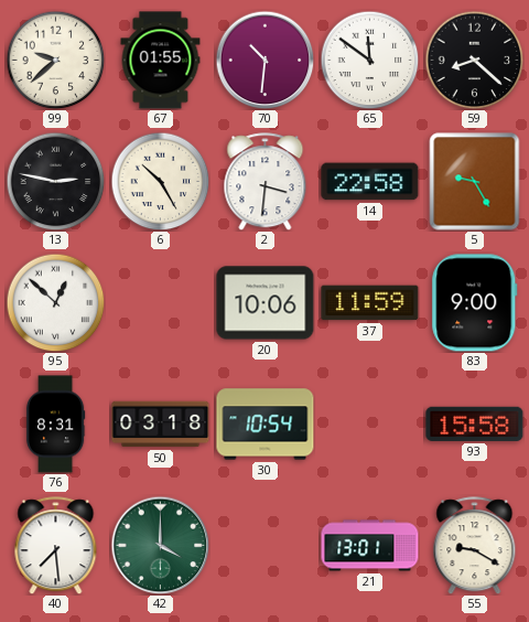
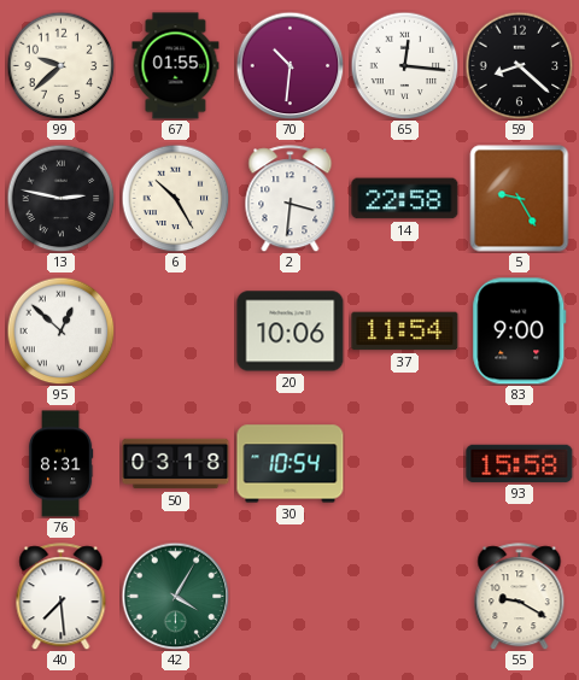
65: 11:51 -> 12:16
37: 11:59 -> 11:54
42: 4:00 -> 4:05
21: 13:01 -> none
